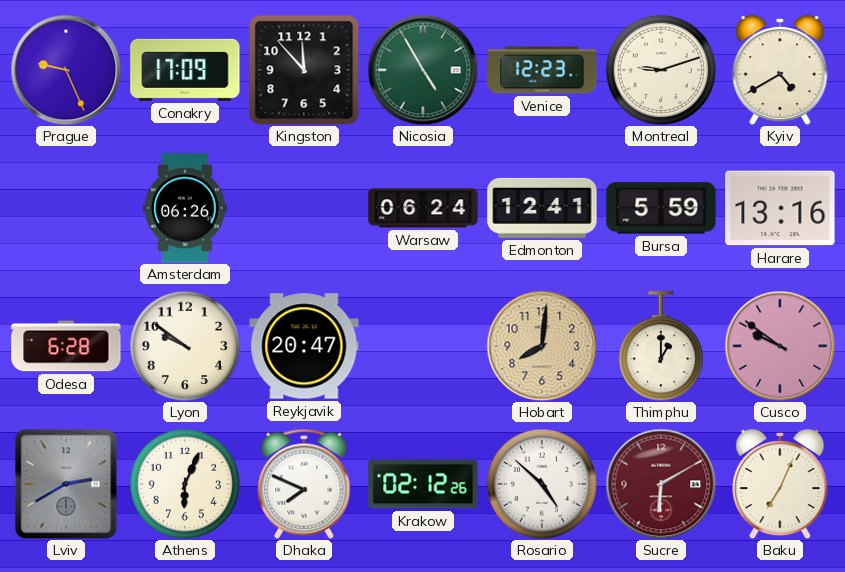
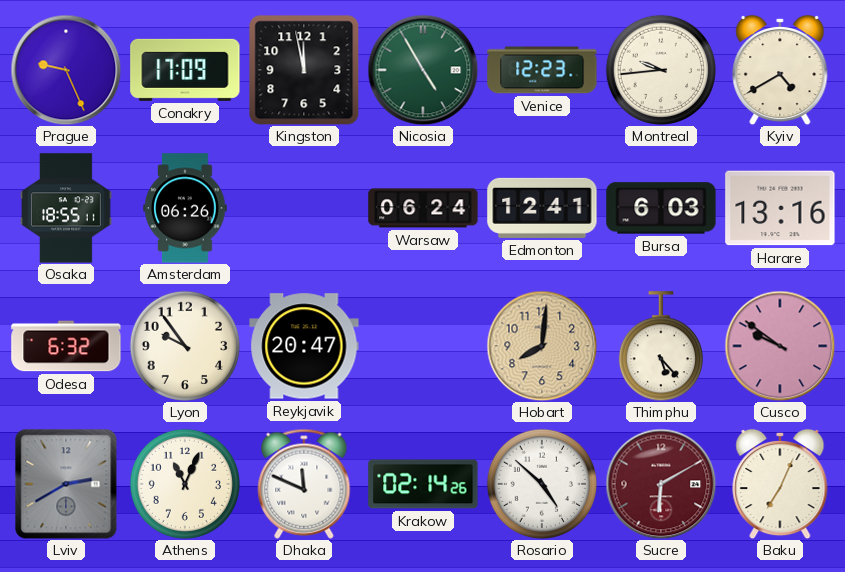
Kingston: 11:53 -> 11:58
Montreal: 9:12 -> 9:44
Osaka: none -> 18:55
Bursa: 5:59 -> 6:03
Odesa: 6:28 -> 6:32
Lyon: 9:51 -> 9:54
Thimphu: 1:00 -> 5:23
Athens: 6:04 -> 11:04
Dhaka: 7:49 -> 11:49
Krakow: 02:12 -> 02:14
